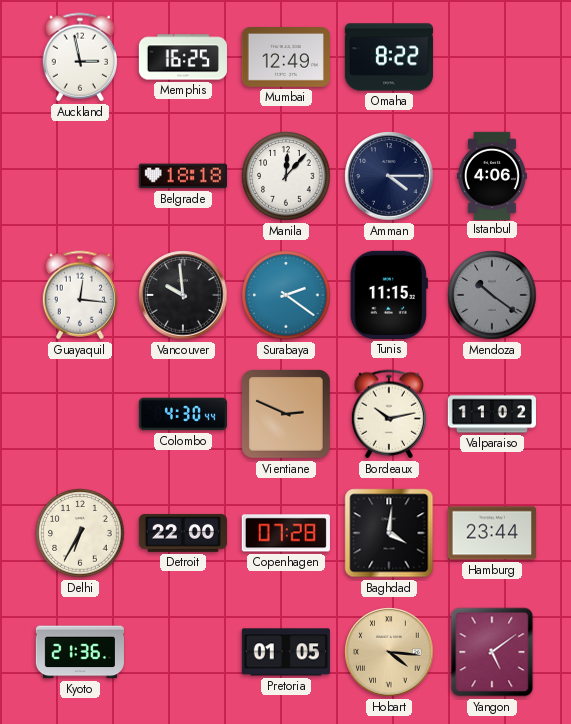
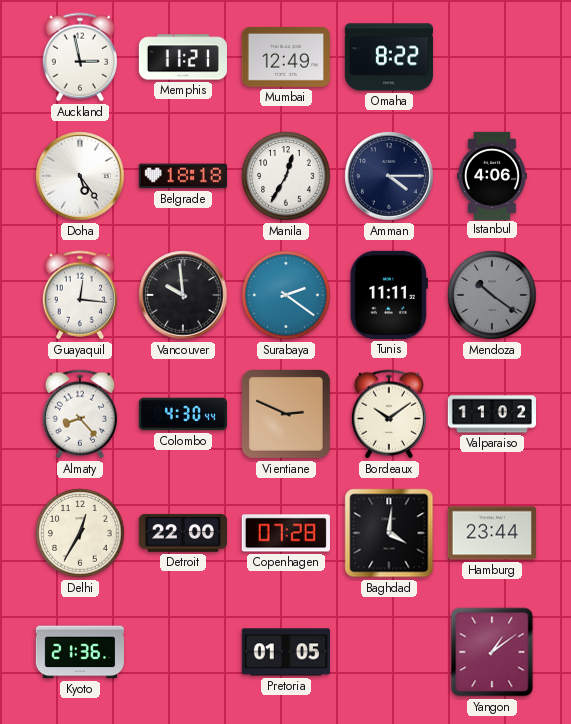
Memphis: 16:25 -> 11:21
Doha: none -> 5:24
Manila: 12:07 -> 12:35
Tunis: 11:15 -> 11:11
Almaty: none -> 8:23
Bordeaux: 10:13 -> 10:09
Delhi: 6:35 -> 12:35
Hobart: 4:16 -> none
Yangon: 5:09 -> 1:09
